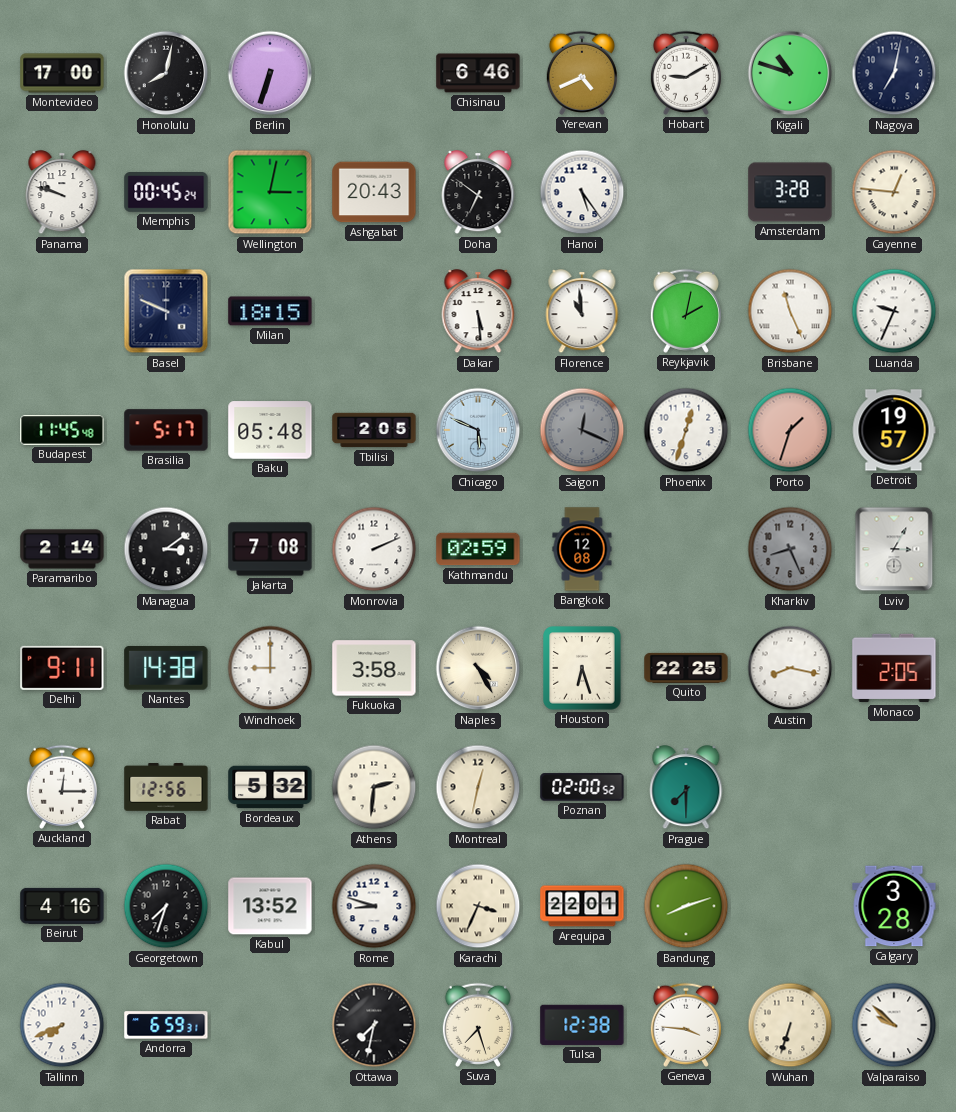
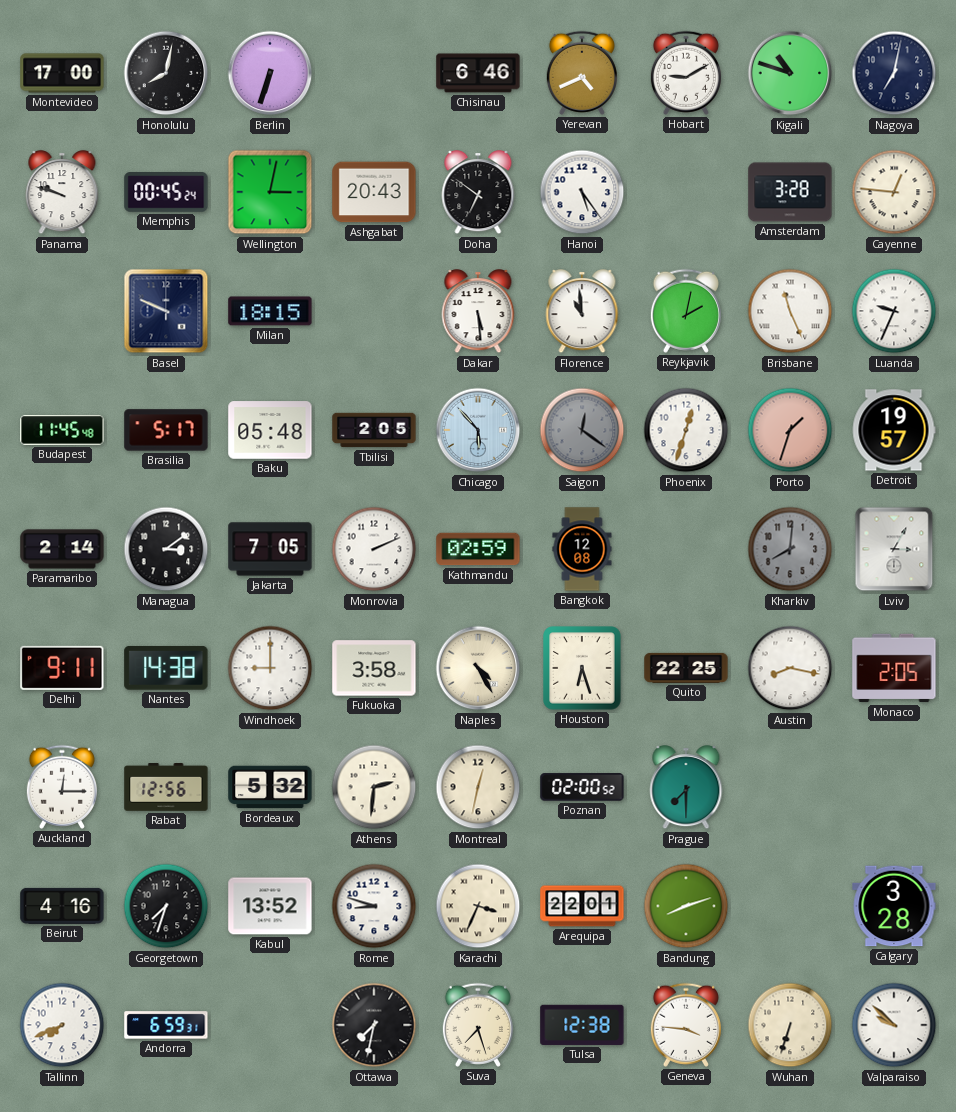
Chicago: 5:49 -> 5:53
Saigon: 12:19 -> 12:21
Jakarta: 7:08 -> 7:05
Kharkiv: 8:26 -> 8:01
